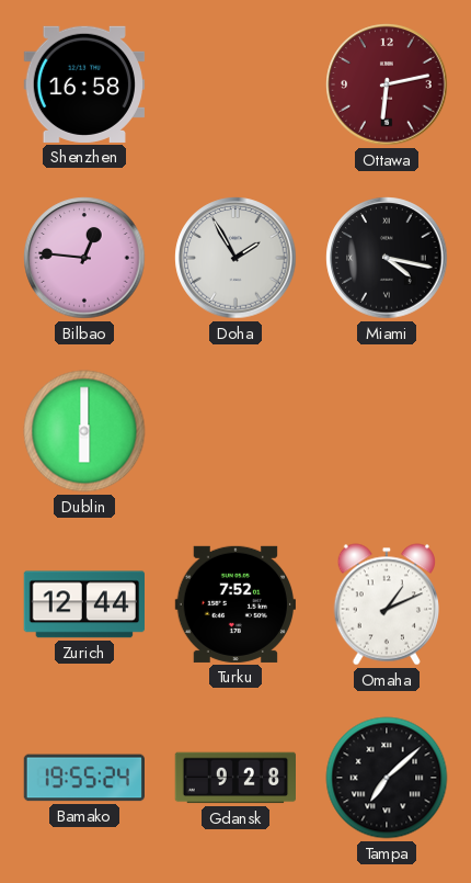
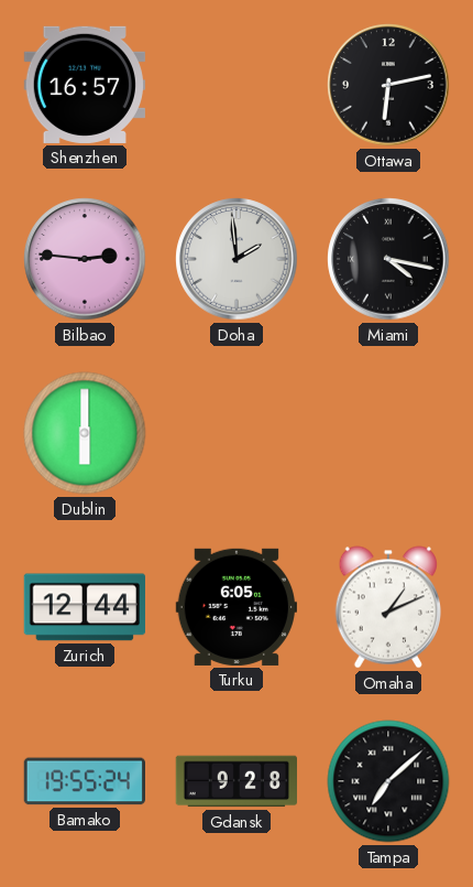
Shenzhen: 16:58 -> 16:57
Ottawa dial: burgundy -> black
Bilbao: 12:46 -> 2:46
Doha: 1:55 -> 1:59
Turku: 7:52 -> 6:05
